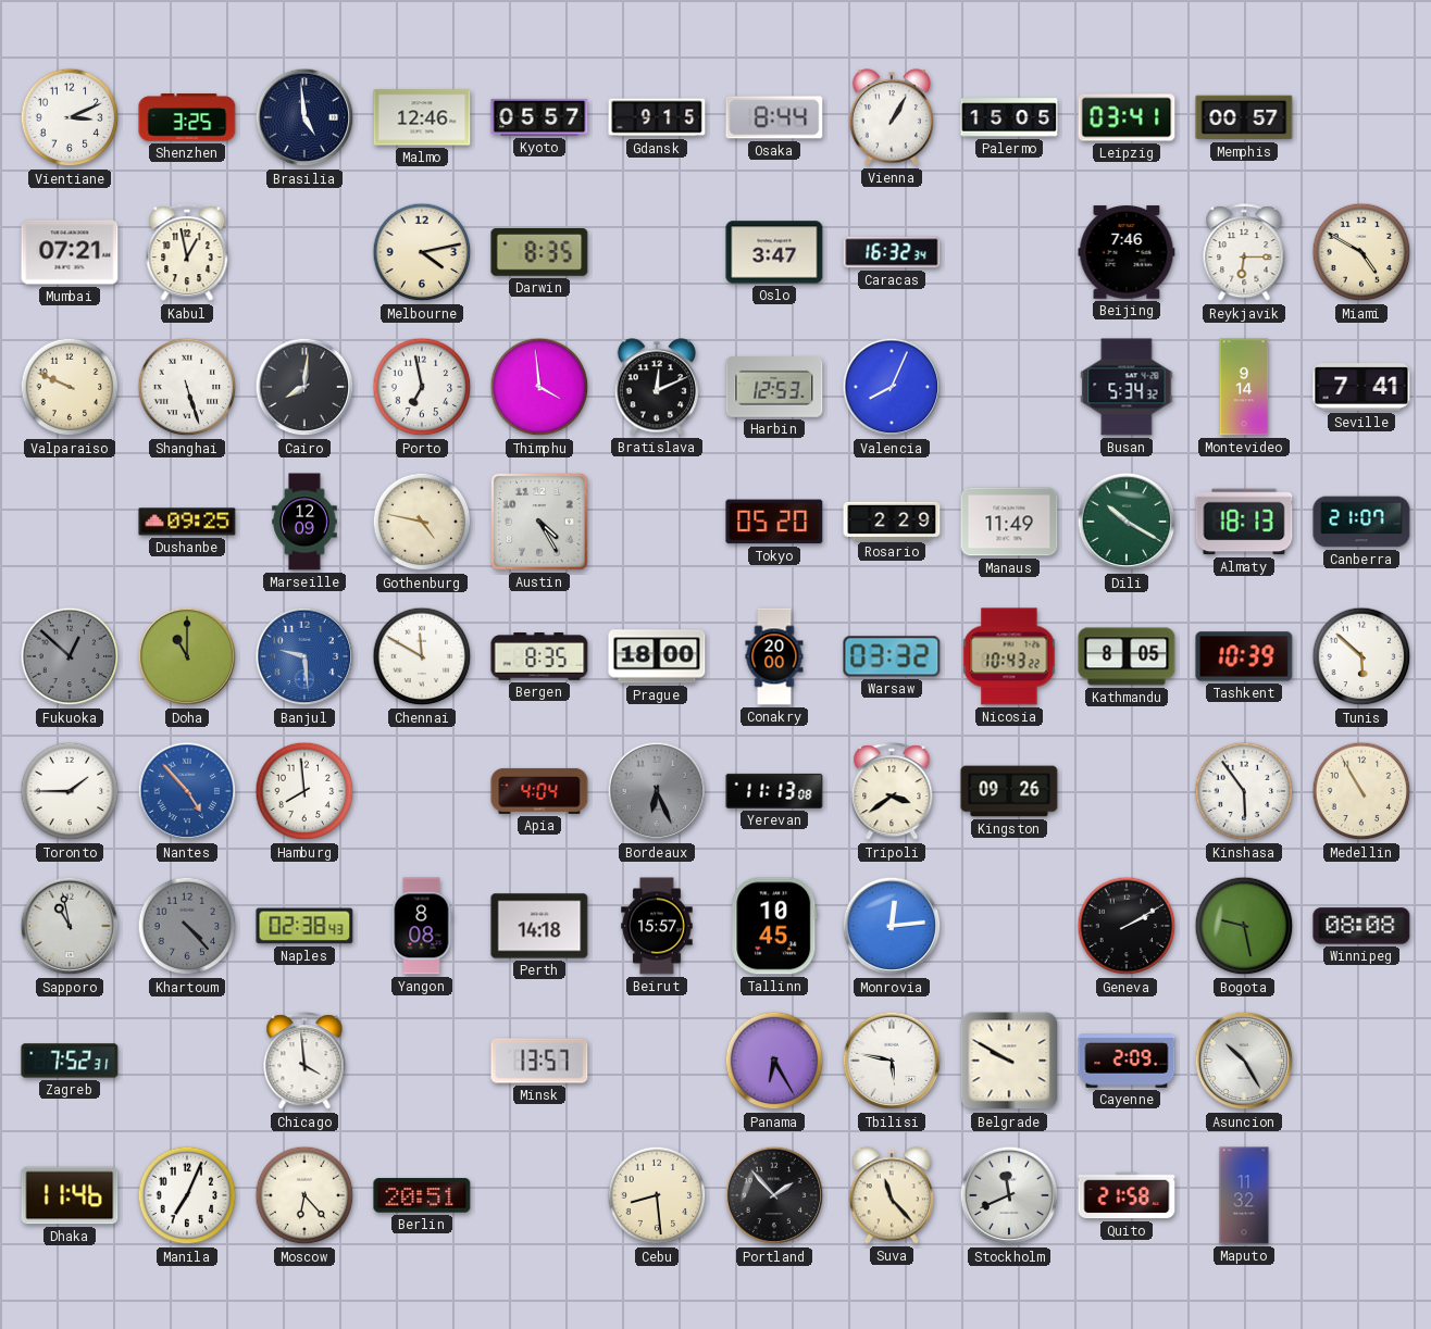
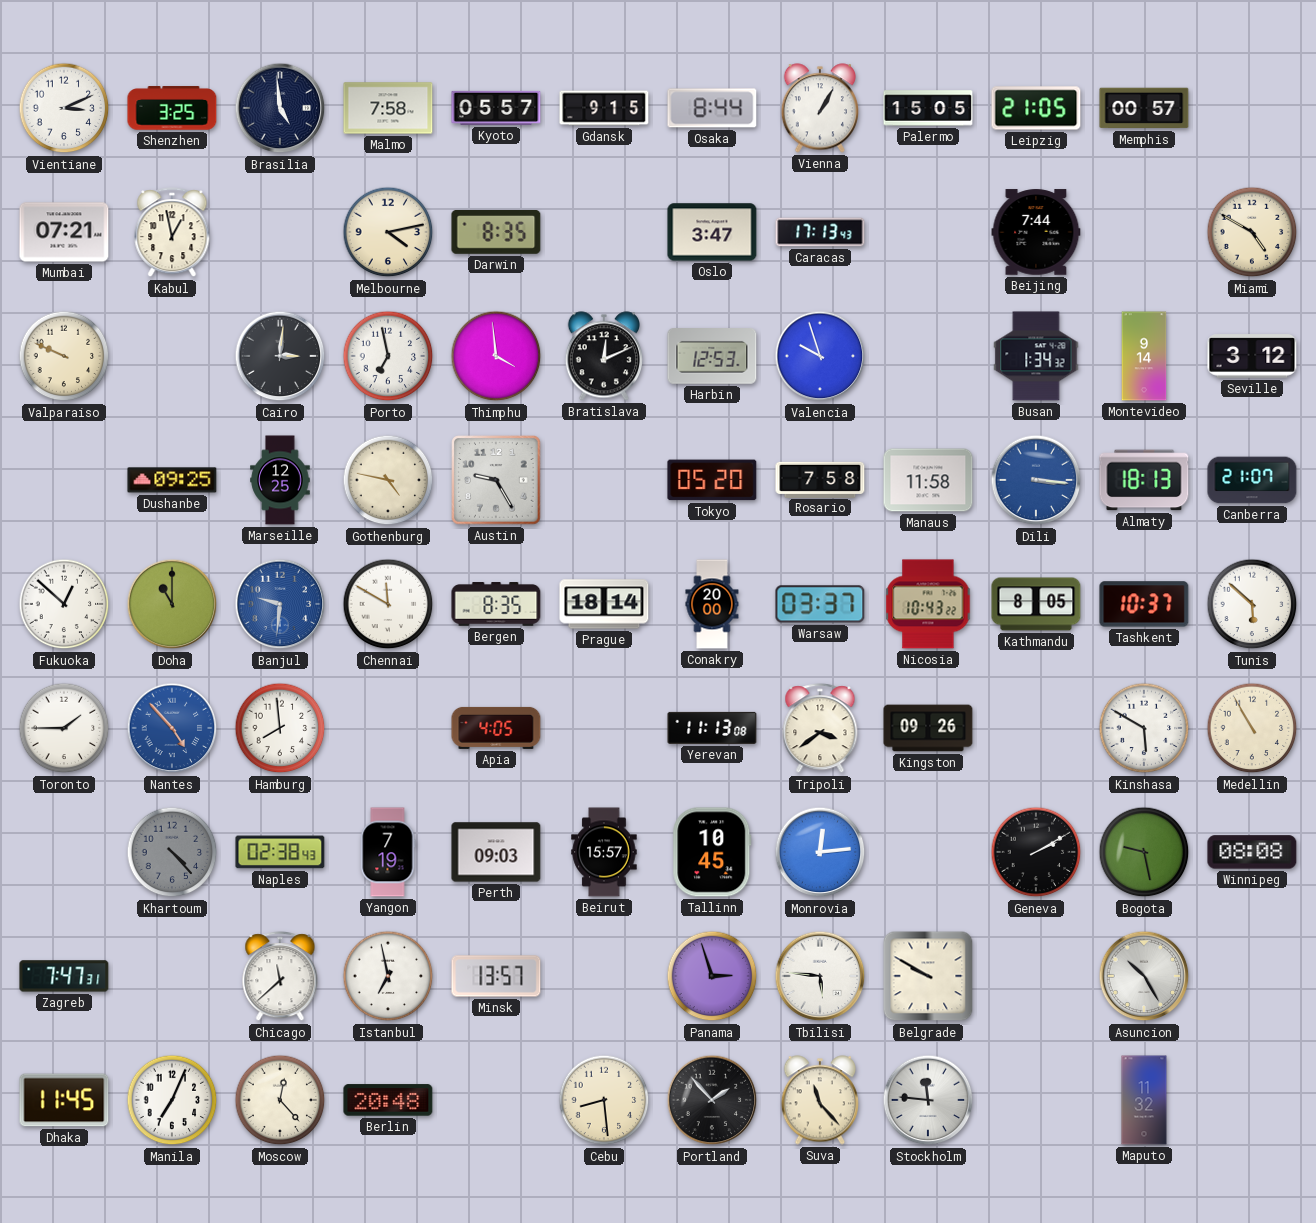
Malmo: 12:46 -> 7:58
Leipzig: 03:41 -> 21:05
Caracas: 16:32 -> 17:13
Beijing: 7:46 -> 7:44
Reykjavik: 6:15 -> none
Shanghai: 5:27 -> none
Cairo: 8:01 -> 3:01
Valencia: 8:04 -> 9:57
Busan: 5:34 -> 1:34
Seville: 7:41 -> 3:12
Marseille: 12:09 -> 12:25
Austin: 4:25 -> 9:25
Rosario: 2:29 -> 7:58
Manaus: 11:49 -> 11:58
Dili: 10:20 -> 3:16
Dili dial: green -> blue
Fukuoka dial: grey -> white
Banjul: 9:29 -> 9:31
Prague: 18:00 -> 18:14
Warsaw: 03:32 -> 03:37
Tashkent: 10:39 -> 10:37
Apia: 4:04 -> 4:05
Bordeaux: 6:26 -> none
Kinshasa: 5:54 -> 5:50
Sapporo: 10:58 -> none
Yangon: 8:08 -> 7:19
Perth: 14:18 -> 09:03
Zagreb: 7:52 -> 7:47
Chicago: 3:59 -> 11:38
Istanbul: none -> 6:58
Panama: 6:25 -> 2:57
Tbilisi: 5:47 -> 5:46
Cayenne: 2:09 -> none
Dhaka: 11:46 -> 11:45
Moscow: 6:23 -> 12:23
Berlin: 20:51 -> 20:48
Stockholm: 11:41 -> 11:46
Quito: 21:58 -> none
